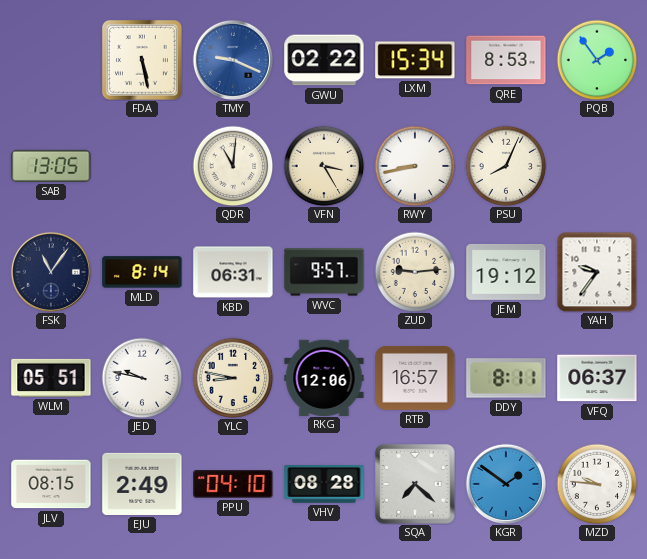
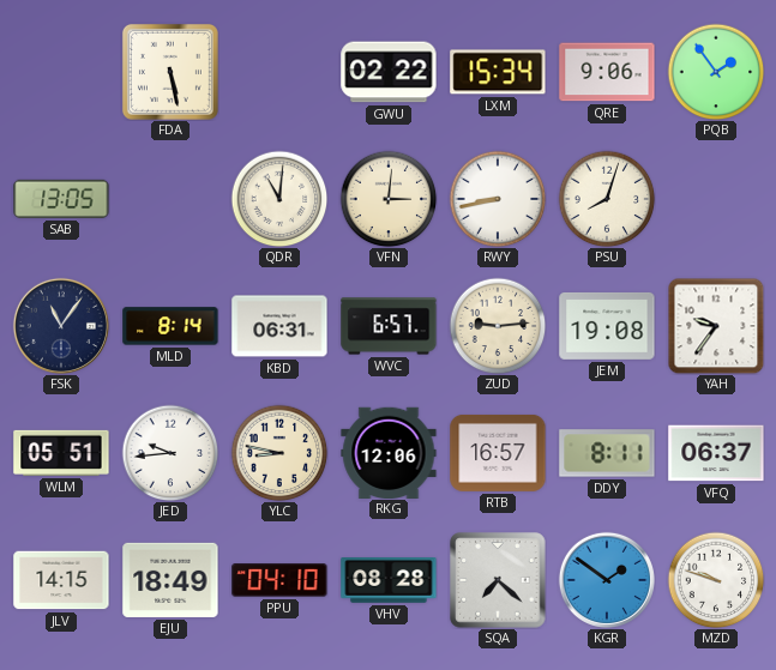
TMY: 9:19 -> none
QRE: 8:53 -> 9:06
VFN: 3:25 -> 3:01
PSU: 8:04 -> 8:03
WVC: 9:57 -> 6:57
JEM: 19:12 -> 19:08
JED: 9:47 -> 9:44
JLV: 08:15 -> 14:15
EJU: 2:49 -> 18:49
MZD: 9:46 -> 9:48
